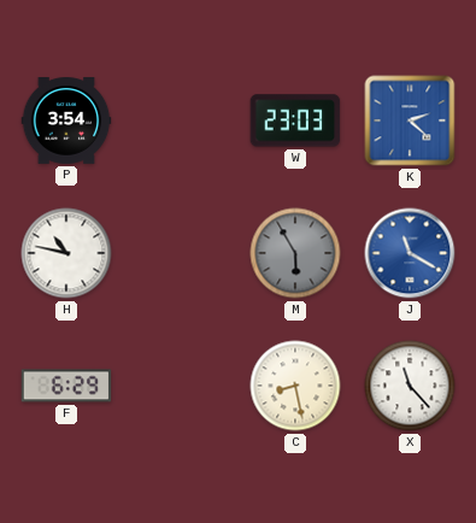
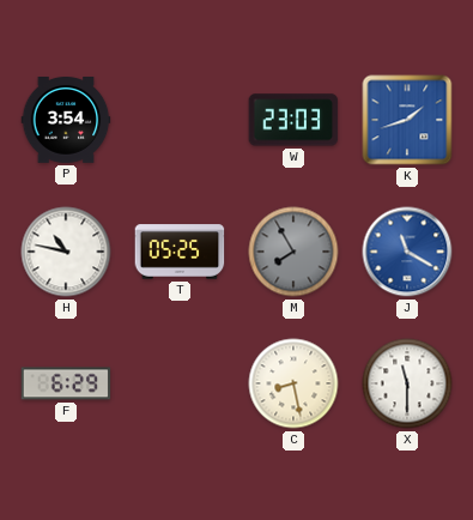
K: 2:22 -> 1:42
T: none -> 05:25
M: 5:55 -> 7:55
X: 11:23 -> 11:30
